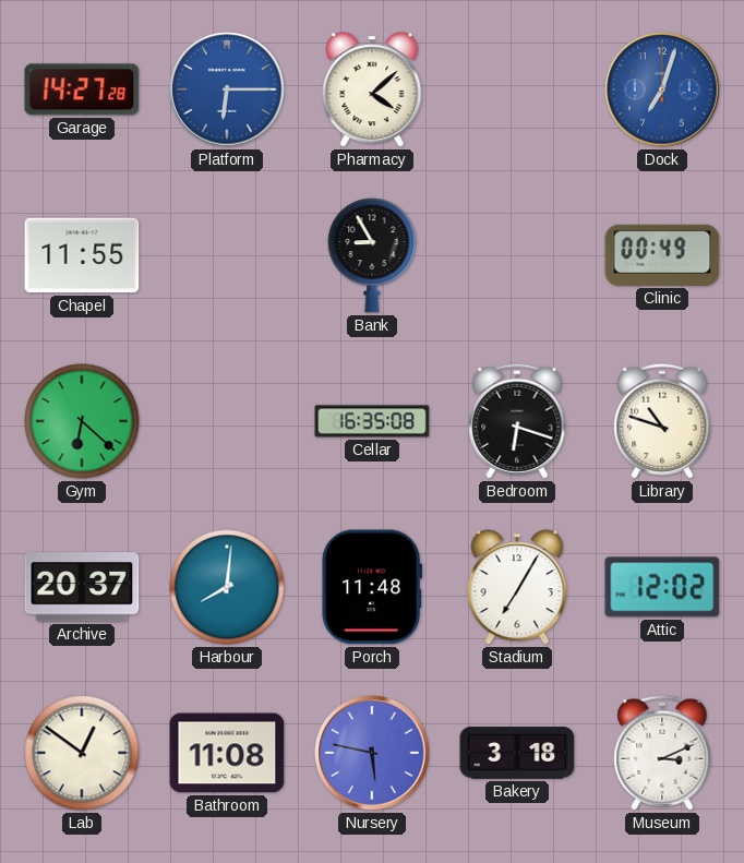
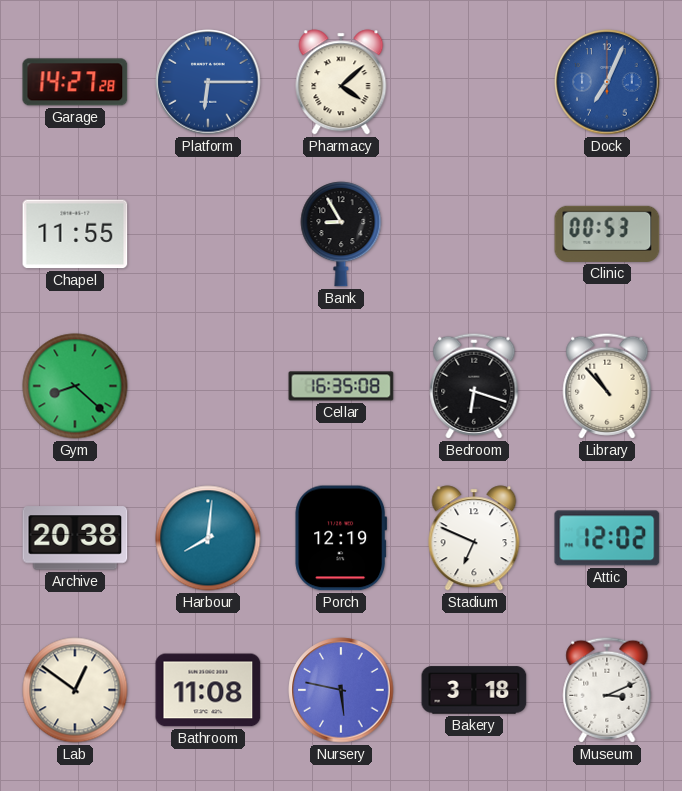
Dock: 7:03 -> 7:04
Clinic: 00:49 -> 00:53
Gym: 6:22 -> 8:22
Library: 10:48 -> 10:53
Archive: 20:37 -> 20:38
Porch: 11:48 -> 12:19
Stadium: 7:05 -> 6:49
